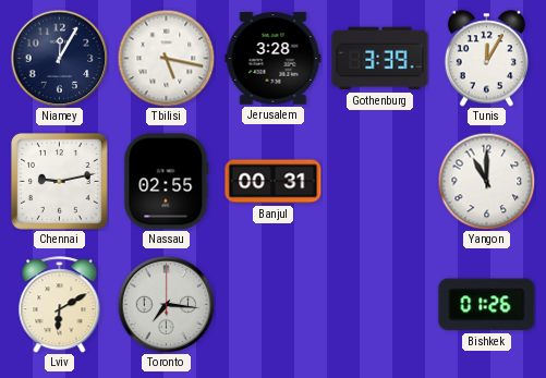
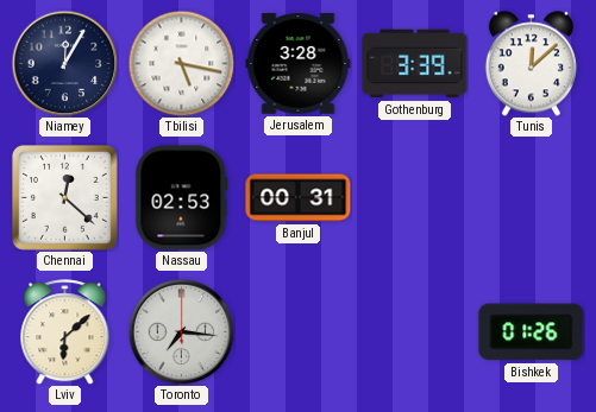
Tunis: 12:05 -> 12:08
Chennai: 9:13 -> 12:22
Nassau: 02:55 -> 02:53
Yangon: 11:00 -> none
Lviv: 6:10 -> 6:08
